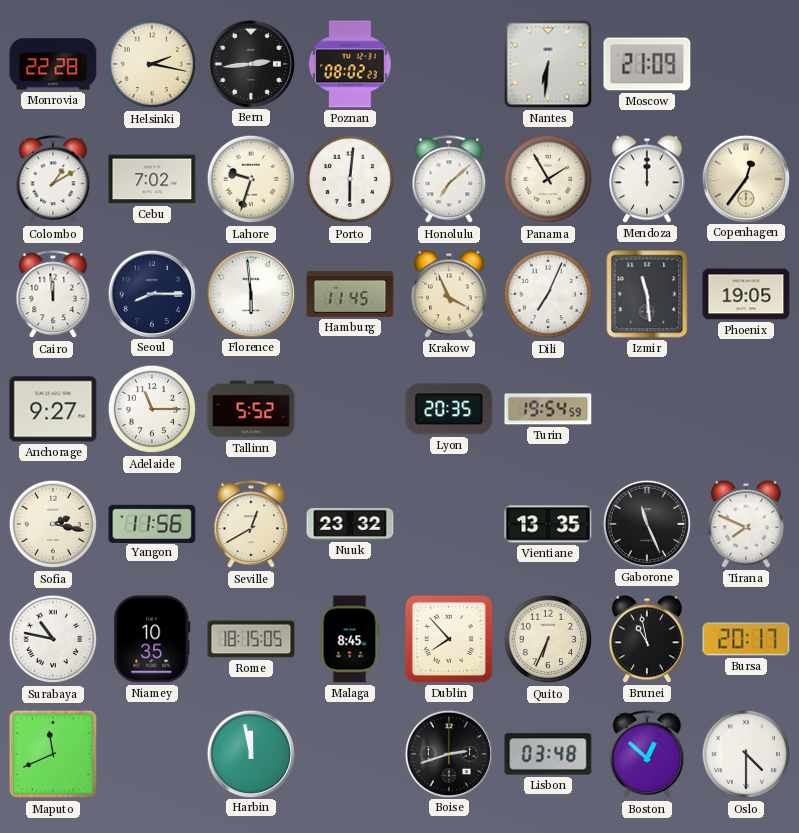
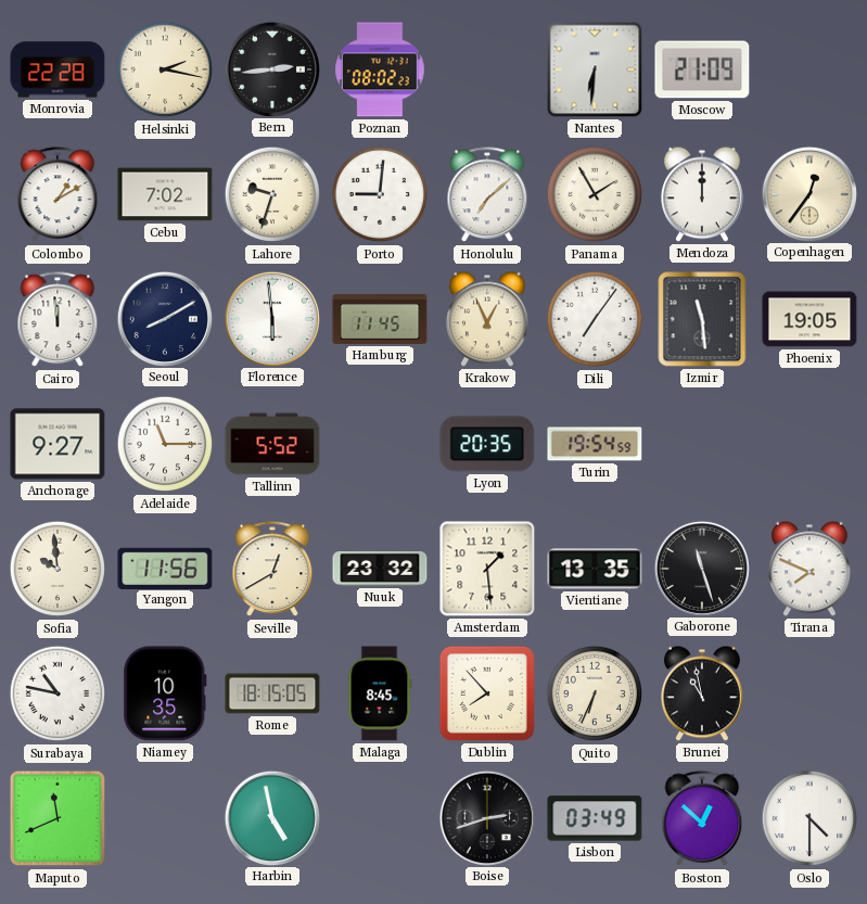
Porto: 6:01 -> 9:01
Seoul: 8:15 -> 8:10
Krakow: 3:56 -> 12:56
Dili: 7:04 -> 7:06
Sofia: 2:17 -> 9:59
Amsterdam: none -> 1:29
Gaborone: 11:26 -> 11:27
Bursa: 20:17 -> none
Harbin: 11:58 -> 4:58
Lisbon: 03:48 -> 03:49
